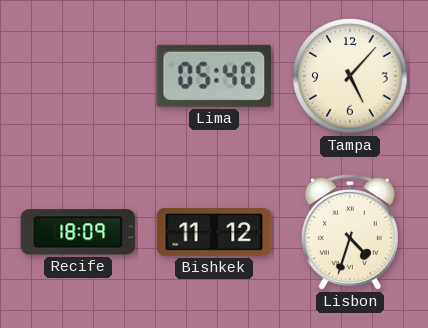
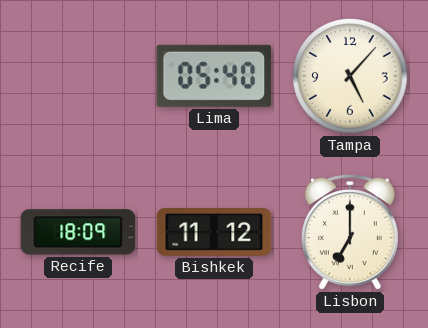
Lisbon: 4:33 -> 7:00
